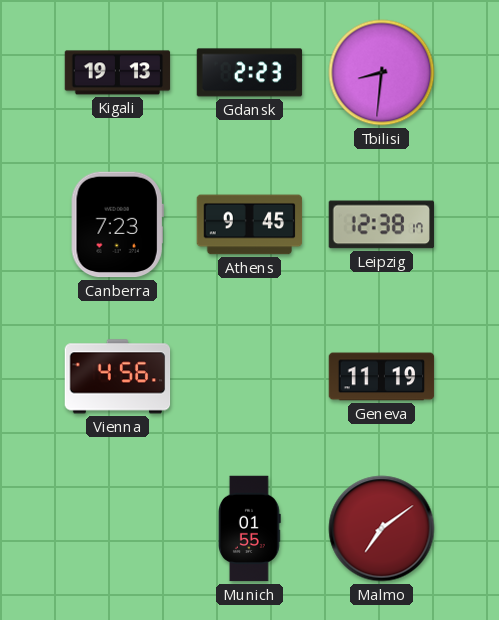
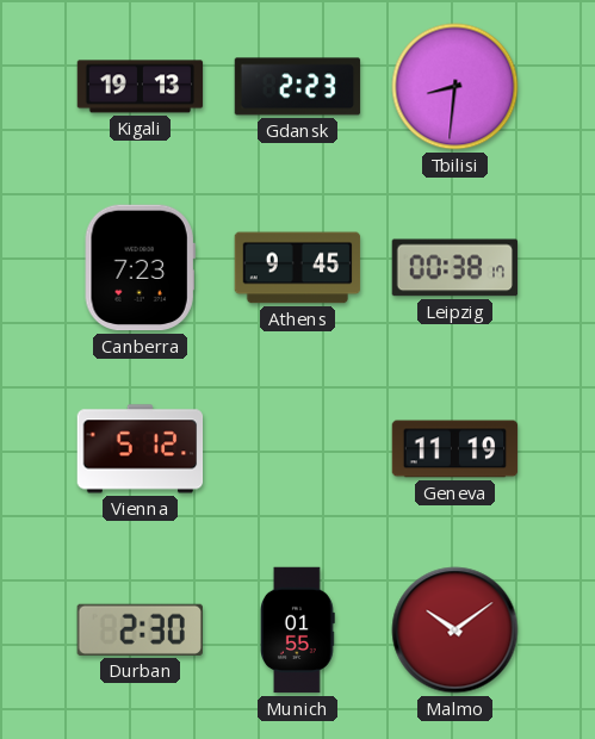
Leipzig: 12:38 -> 00:38
Vienna: 4:56 -> 5:12
Durban: none -> 2:30
Malmo: 7:09 -> 10:09
